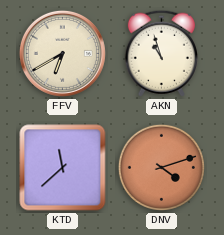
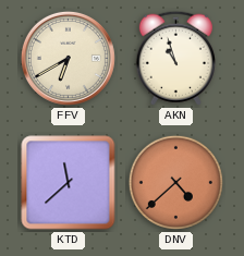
DNV: 4:12 -> 4:38
